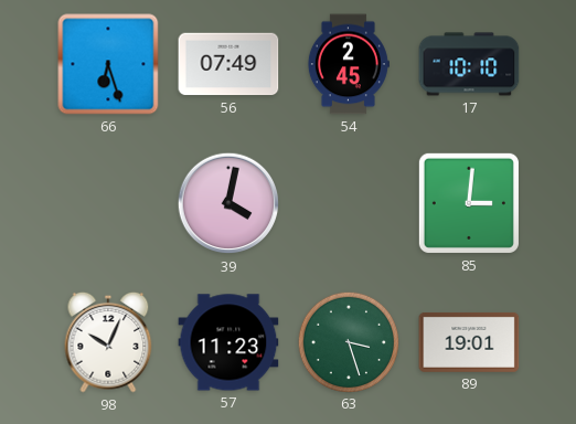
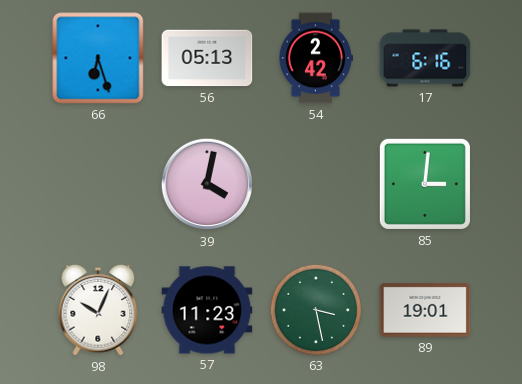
56: 07:49 -> 05:13
54: 2:45 -> 2:42
17: 10:10 -> 6:16
63: 3:27 -> 3:28
